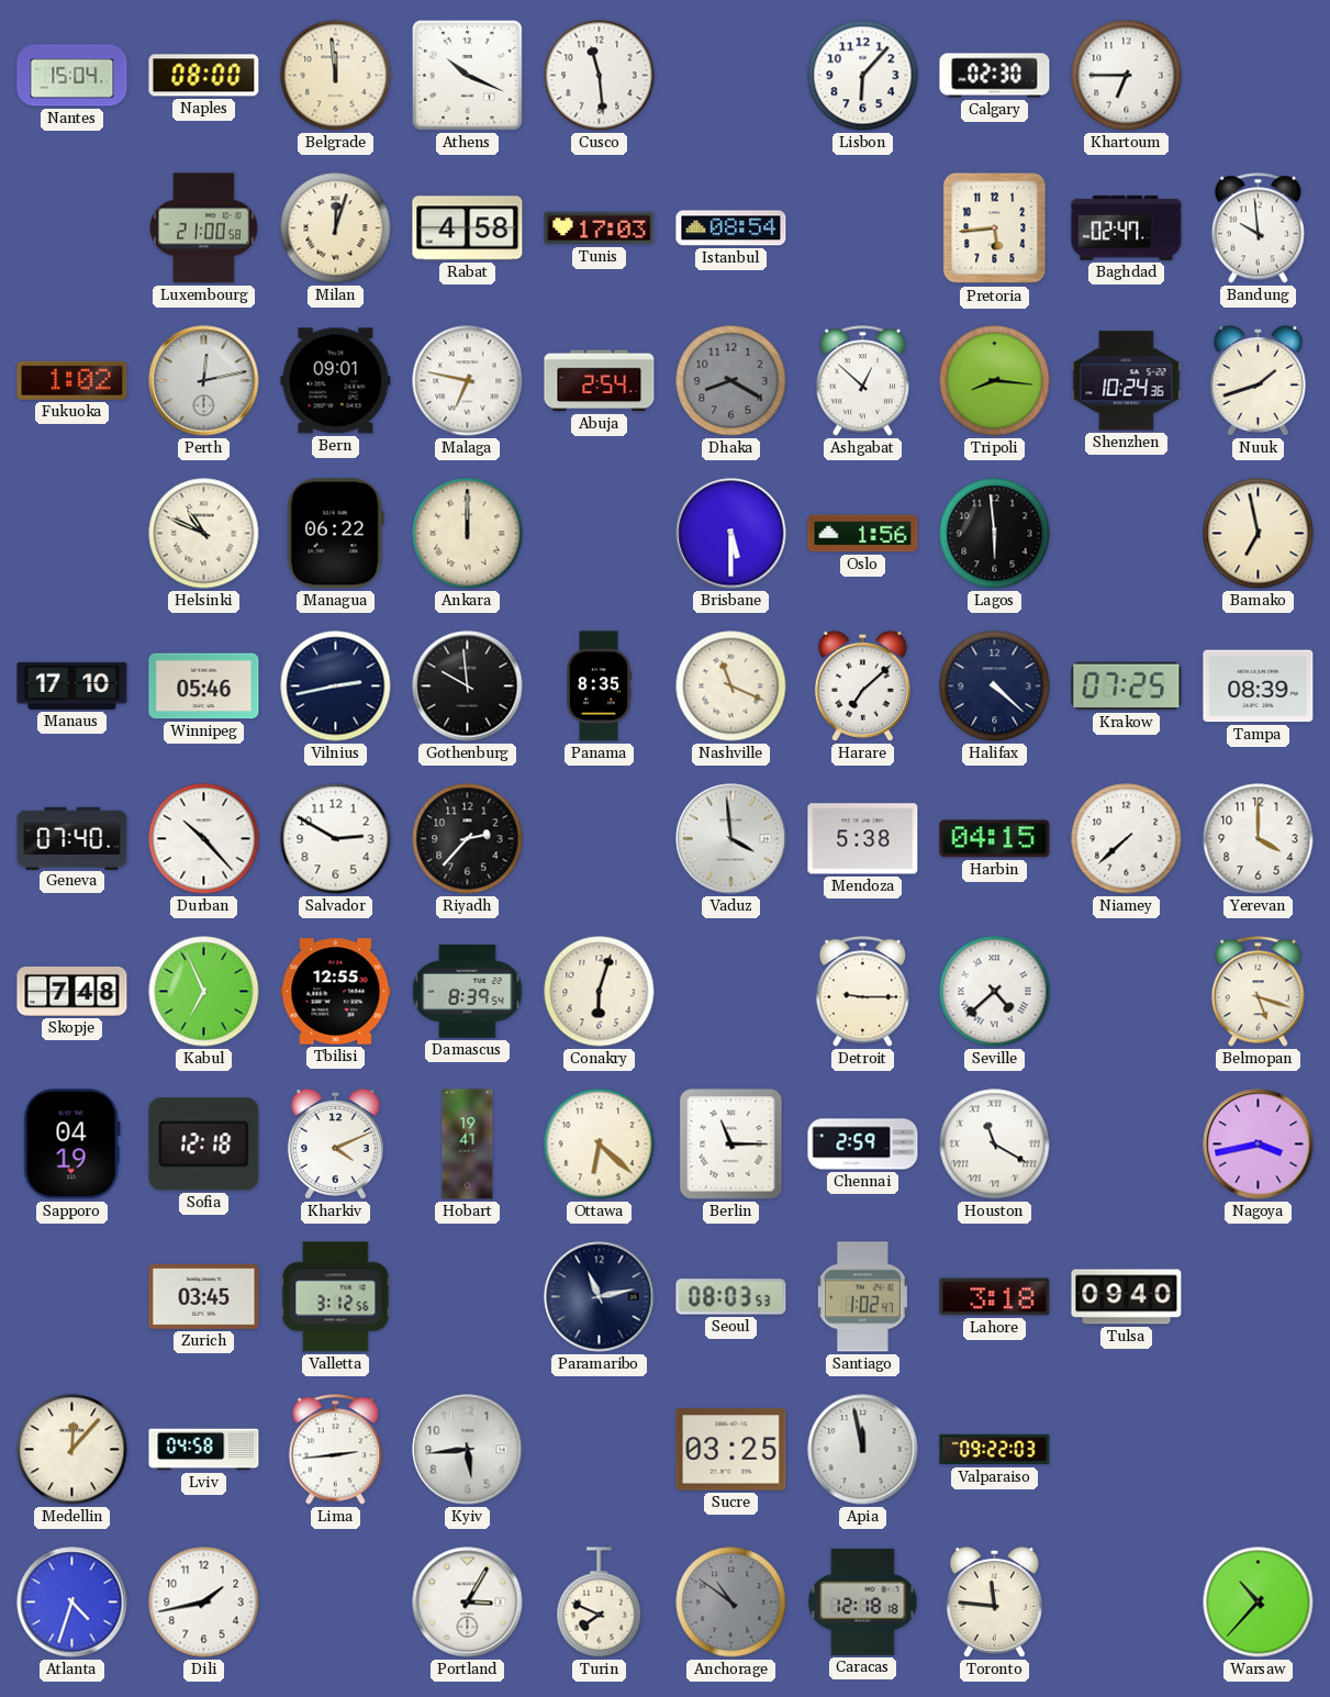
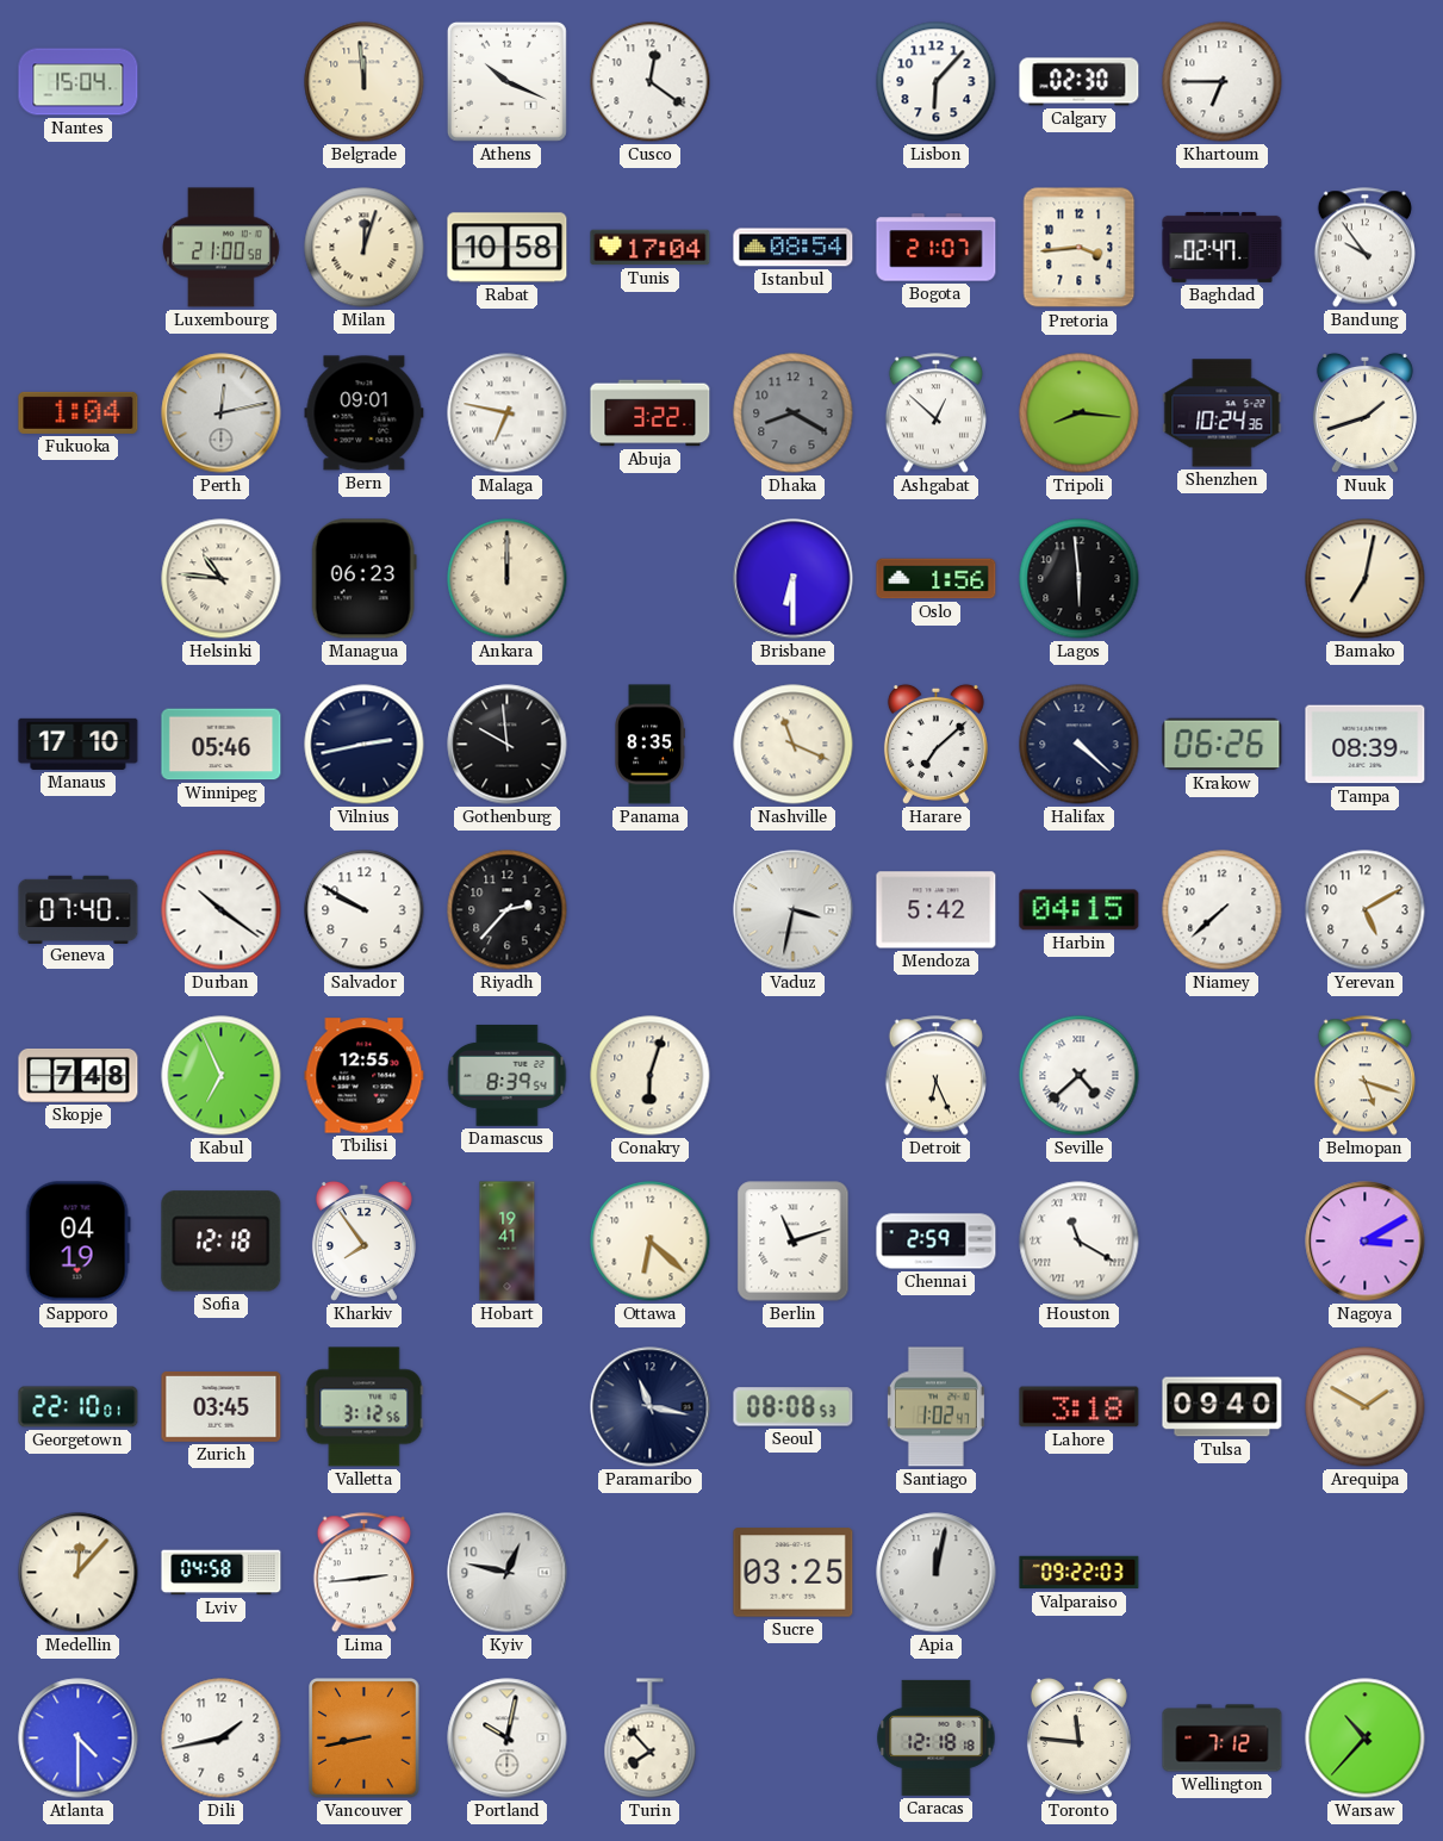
Naples: 08:00 -> none
Cusco: 11:29 -> 12:21
Rabat: 4:58 -> 10:58
Tunis: 17:03 -> 17:04
Bogota: none -> 21:07
Pretoria: 5:44 -> 3:44
Bandung: 9:59 -> 9:54
Fukuoka: 1:02 -> 1:04
Abuja: 2:54 -> 3:22
Helsinki: 10:49 -> 10:46
Managua: 06:22 -> 06:23
Brisbane: 5:30 -> 6:30
Bamako: 6:58 -> 7:02
Krakow: 07:25 -> 06:26
Durban: 10:23 -> 10:21
Salvador: 2:50 -> 9:50
Vaduz: 3:59 -> 3:32
Mendoza: 5:38 -> 5:42
Yerevan: 4:00 -> 5:10
Detroit: 9:15 -> 6:26
Kharkiv: 4:11 -> 7:54
Berlin: 11:15 -> 11:12
Nagoya: 3:43 -> 3:10
Georgetown: none -> 22:10
Paramaribo: 11:13 -> 11:17
Seoul: 08:03 -> 08:08
Arequipa: none -> 1:50
Kyiv: 5:44 -> 12:47
Apia: 11:58 -> 12:02
Atlanta: 4:33 -> 4:30
Vancouver: none -> 8:43
Portland: 3:05 -> 10:02
Turin: 7:49 -> 7:53
Anchorage: 10:51 -> none
Wellington: none -> 7:12
